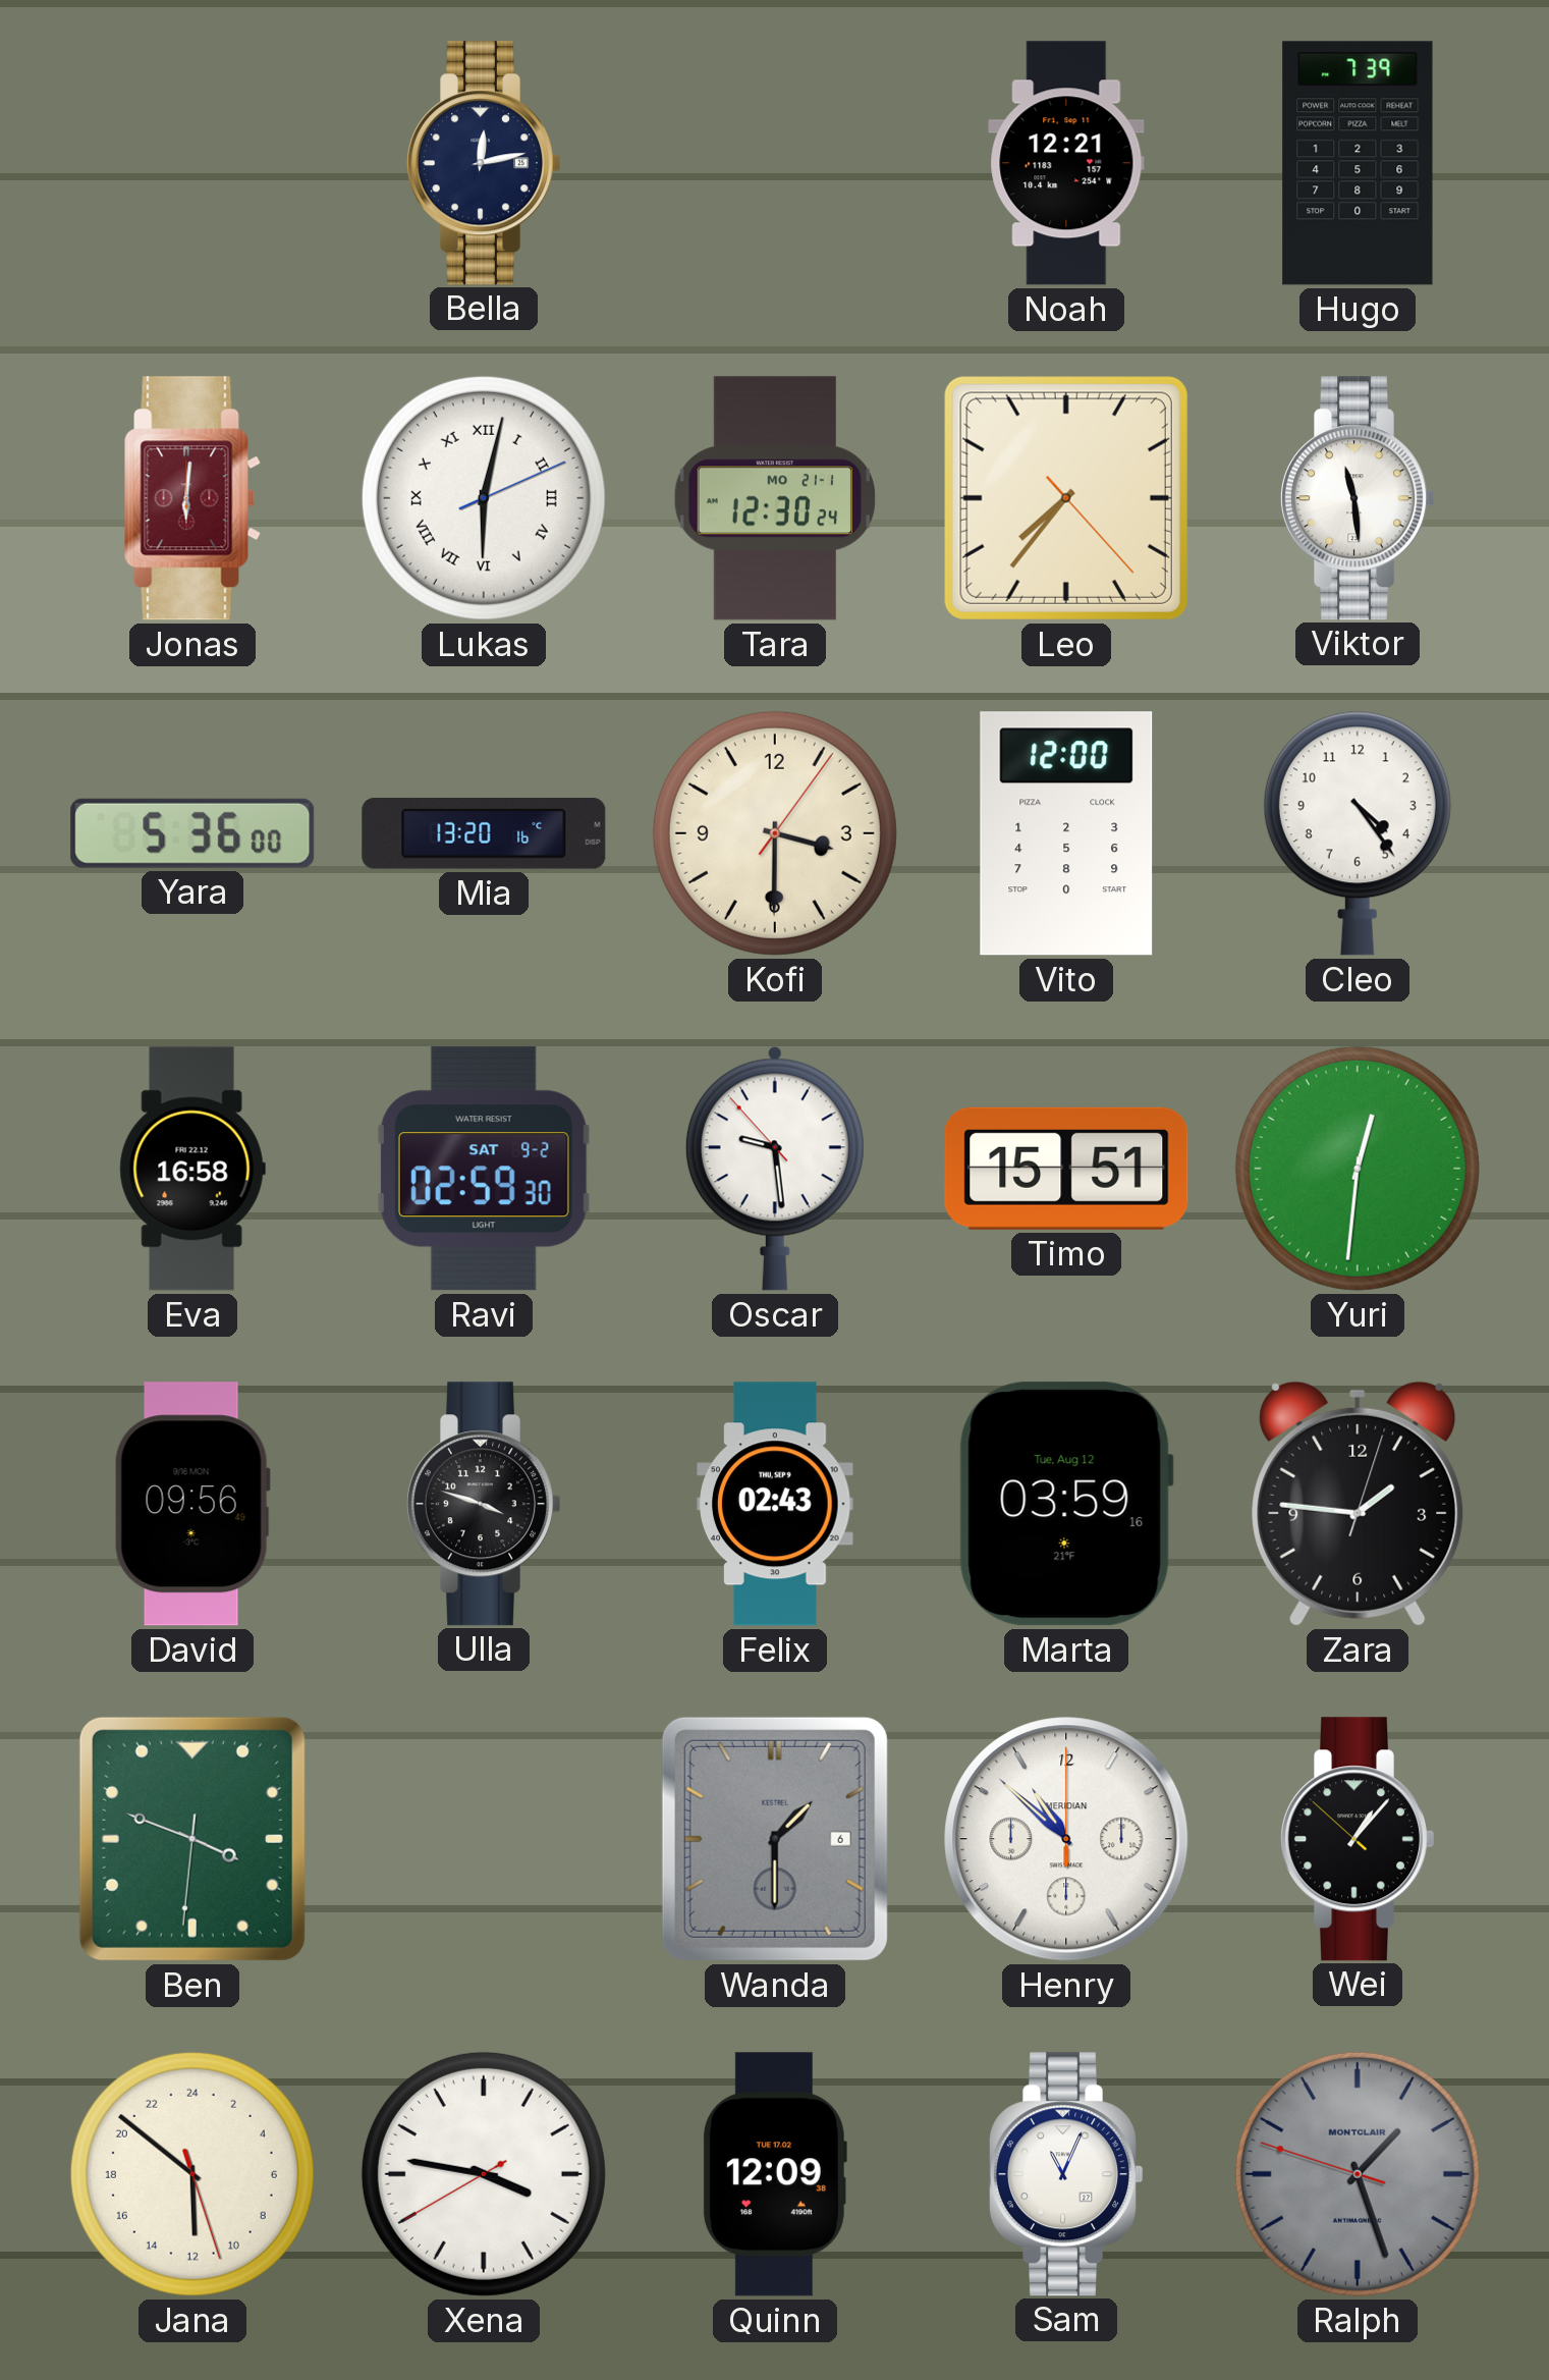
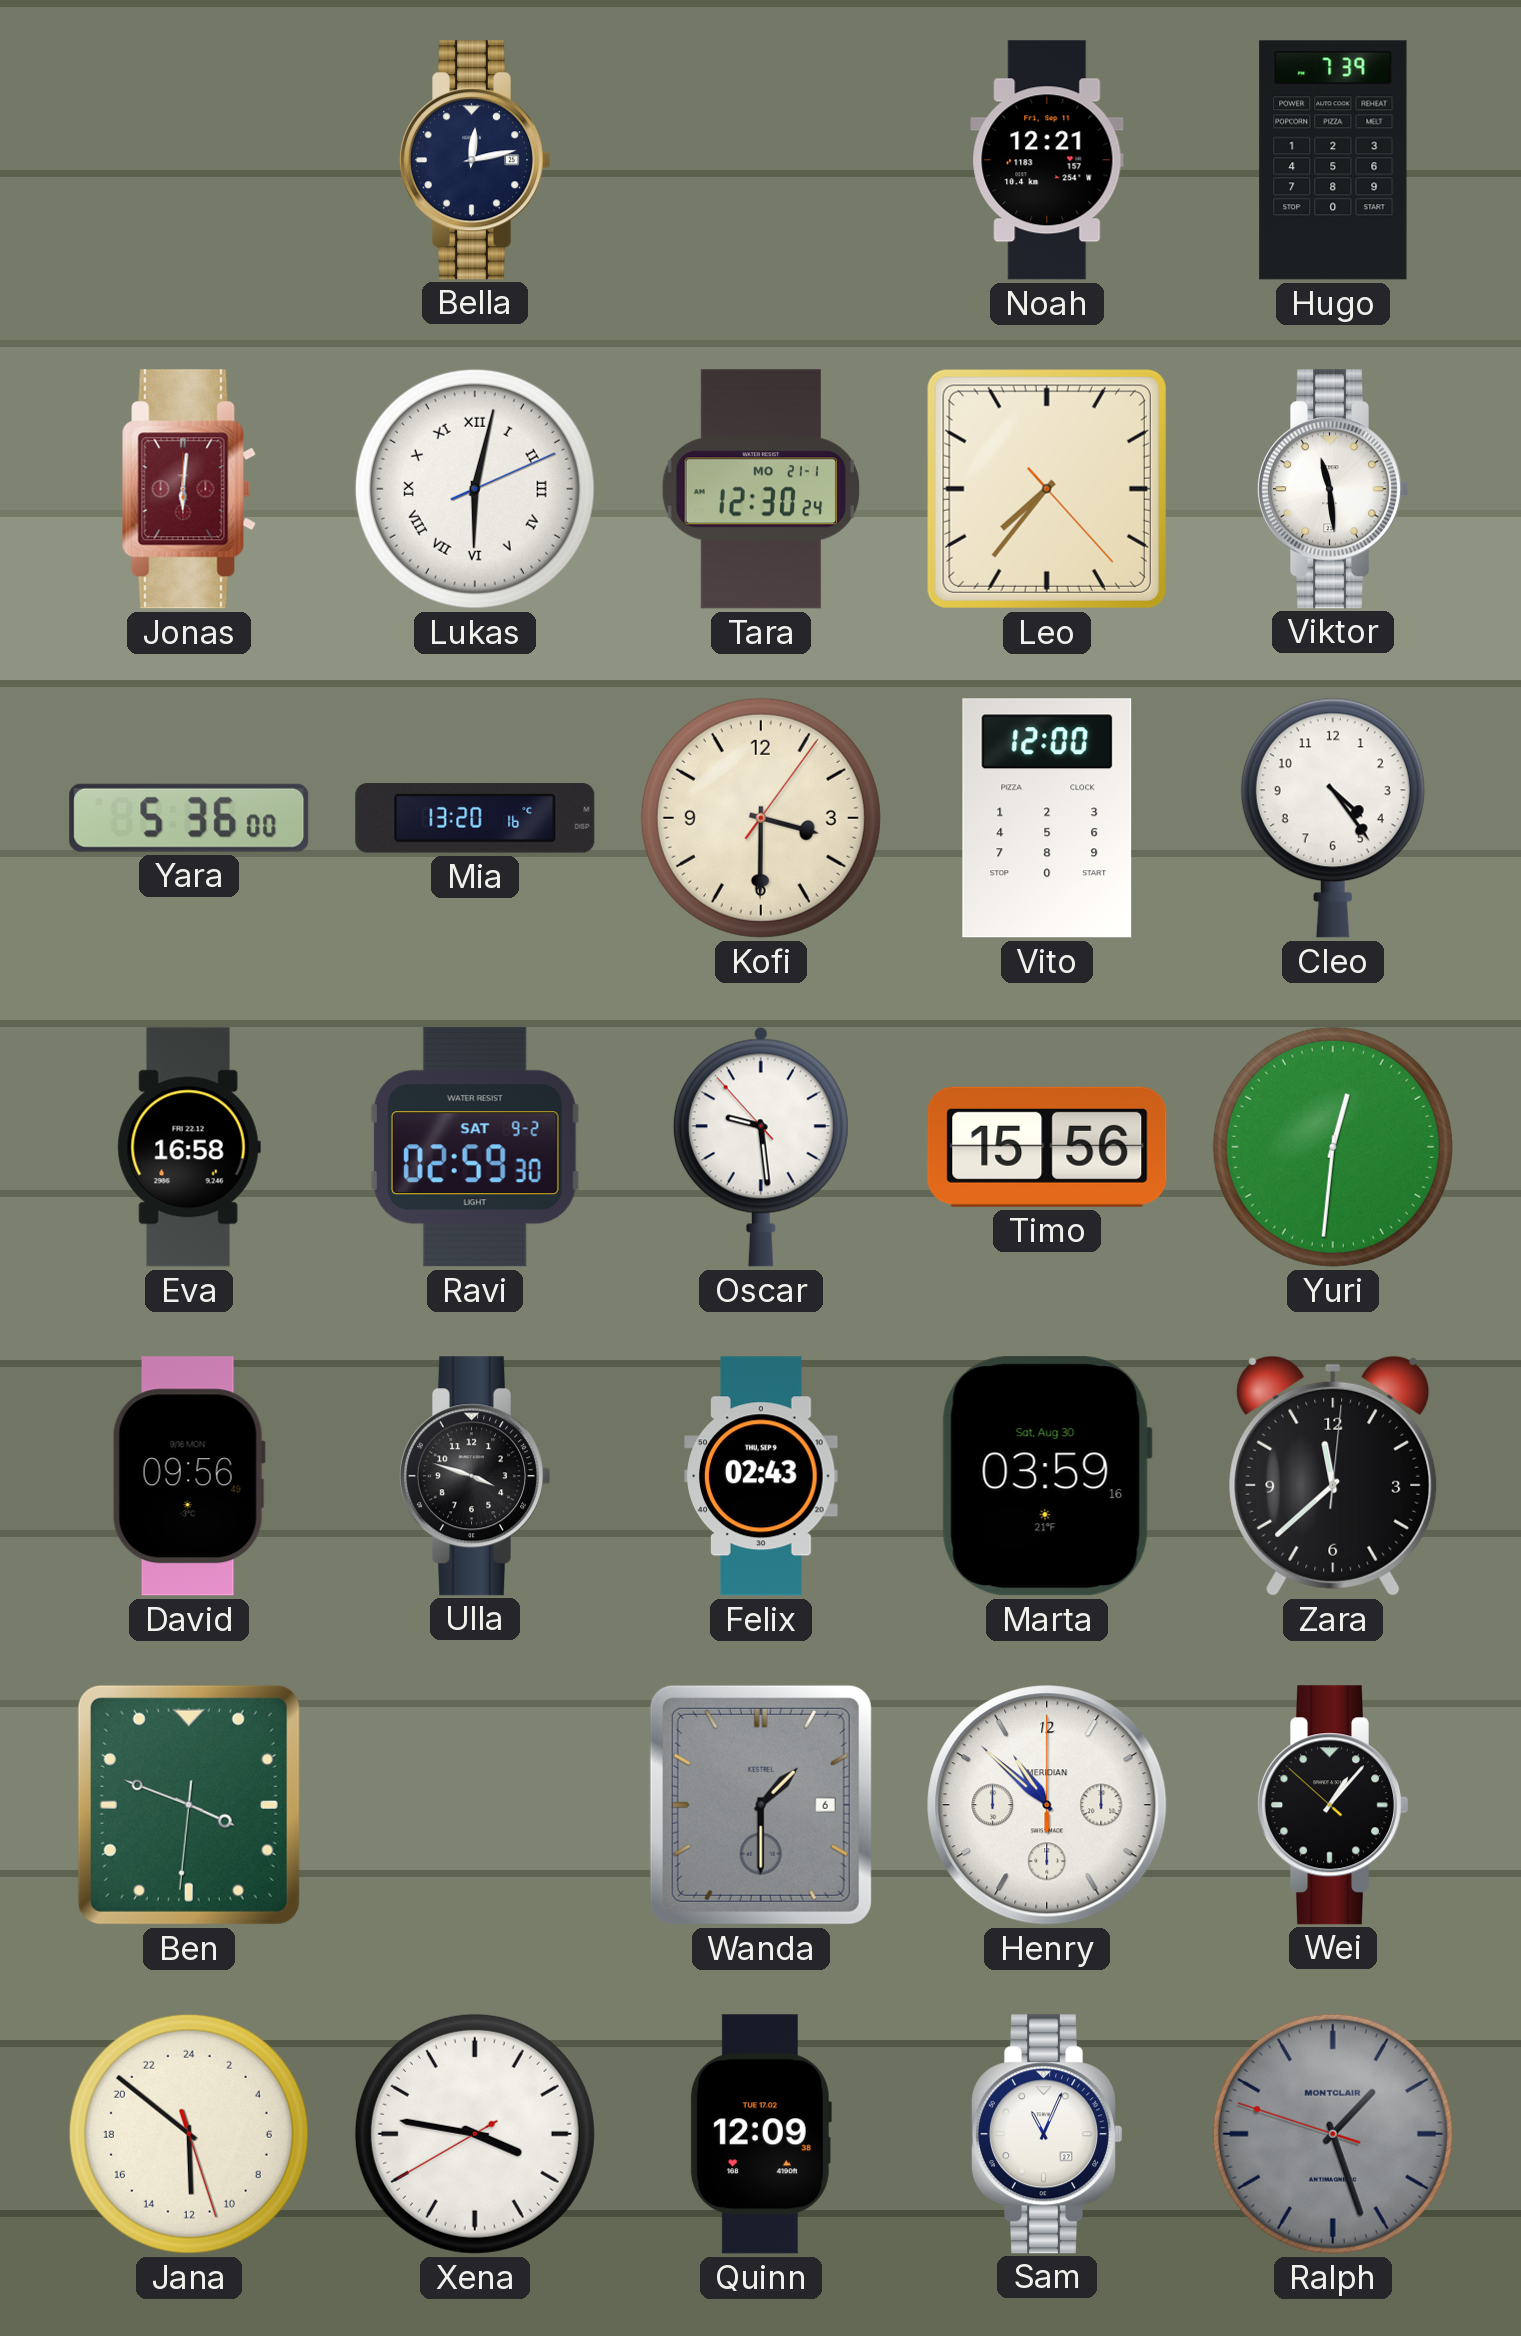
Timo: 15:51 -> 15:56
Marta date: Tue, Aug 12 -> Sat, Aug 30
Zara: 1:46 -> 11:38
